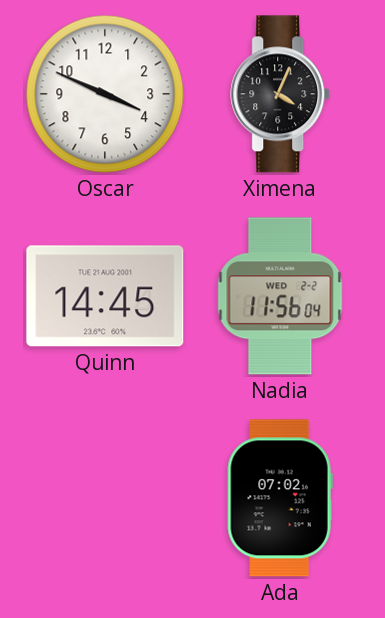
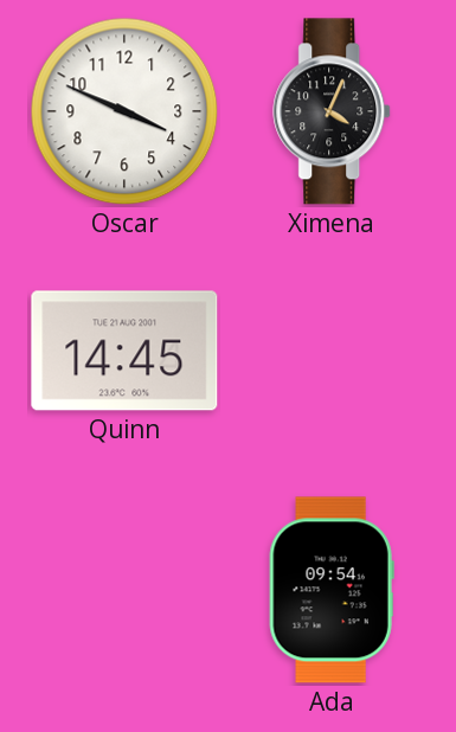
Nadia: 11:56 -> none
Ada: 07:02 -> 09:54
